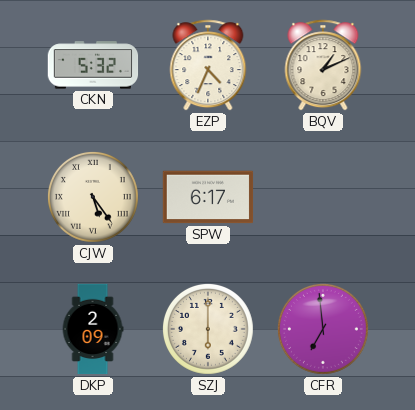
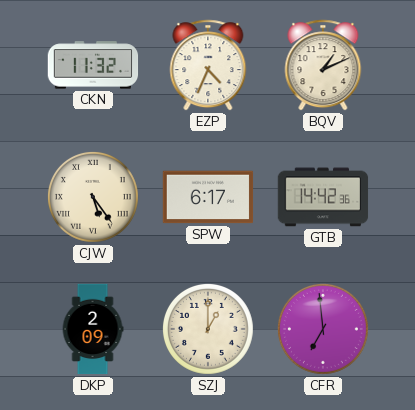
CKN: 5:32 -> 11:32
GTB: none -> 14:42
SZJ: 6:00 -> 1:00
